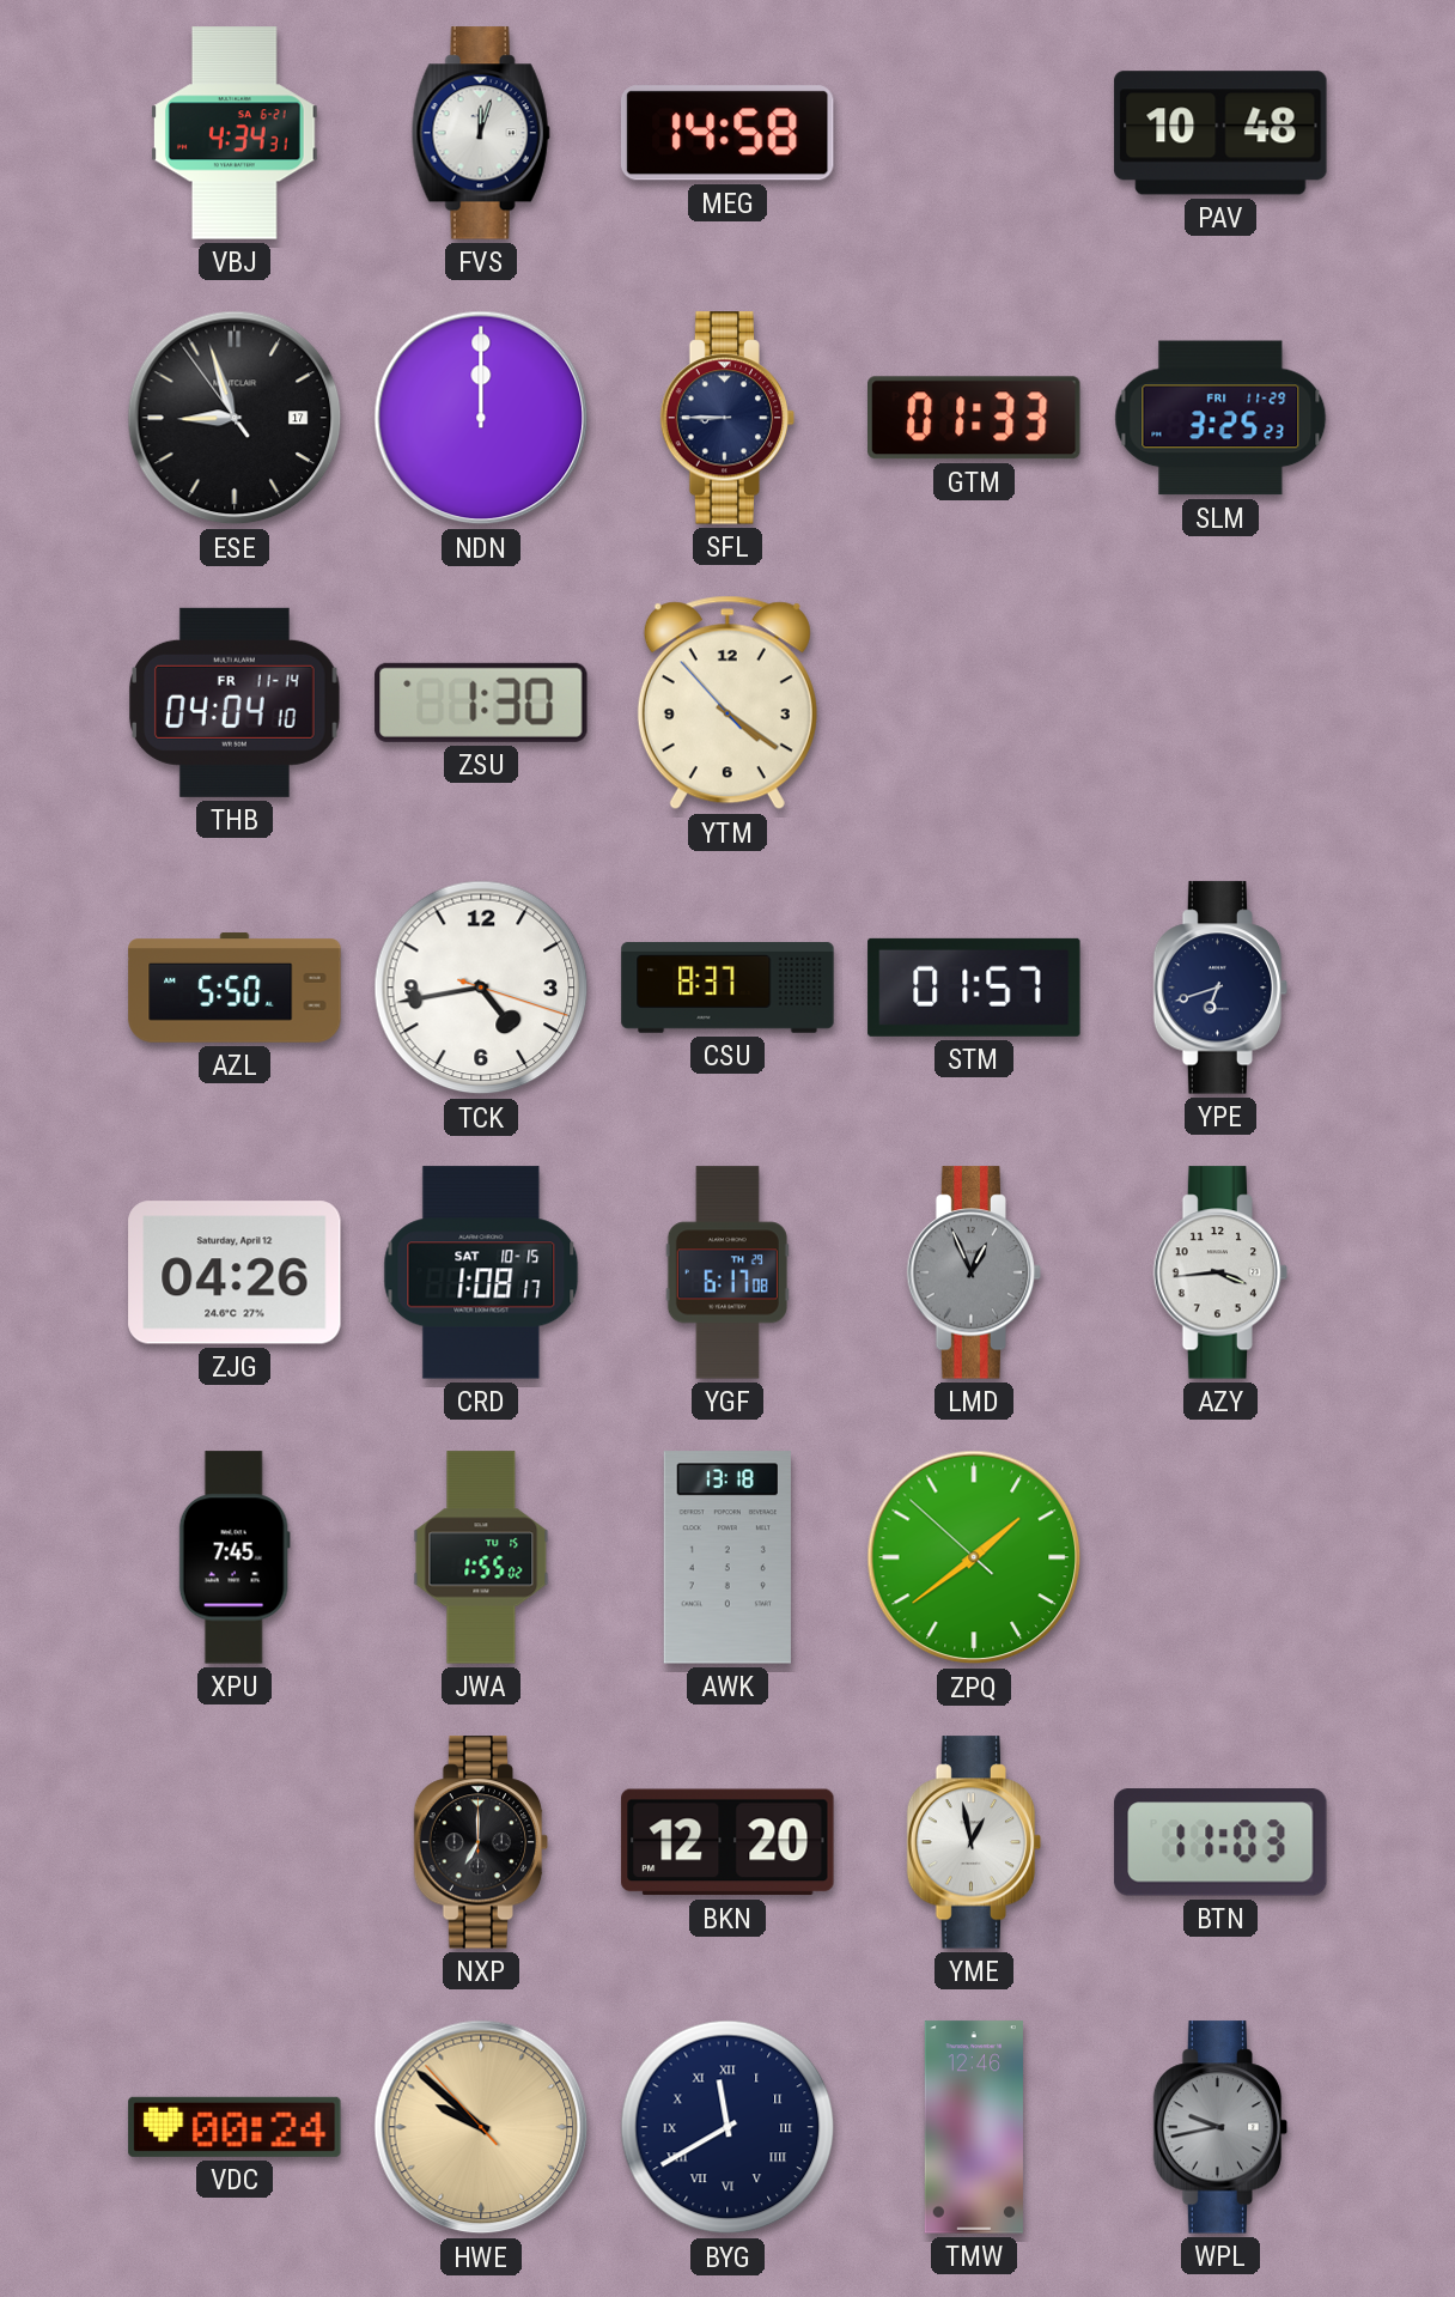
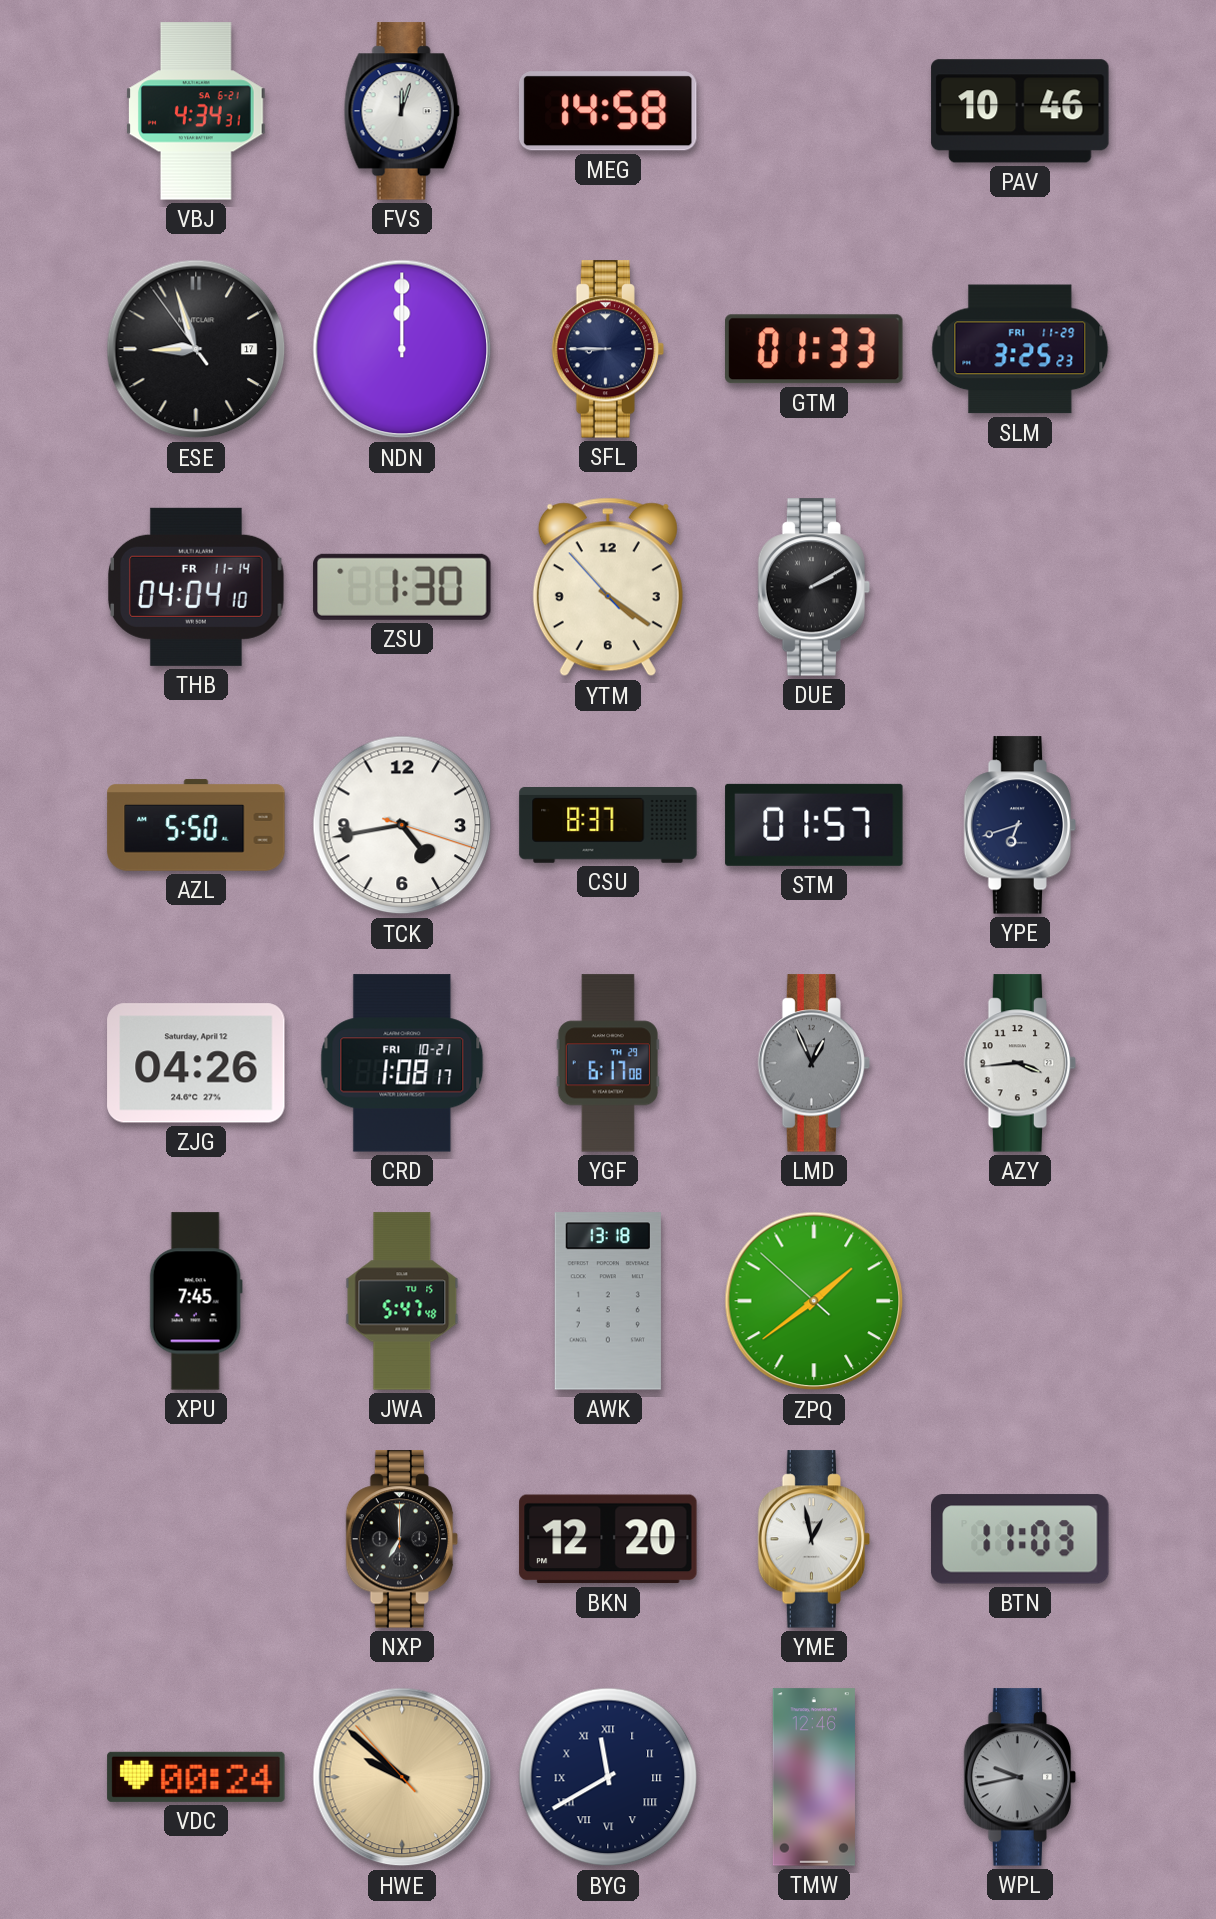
PAV: 10:48 -> 10:46
DUE: none -> 2:10
CRD date: SAT 10-15 -> FRI 10-21
JWA: 1:55 -> 5:47
